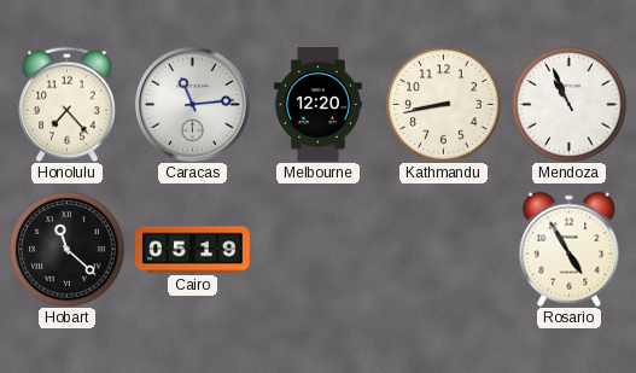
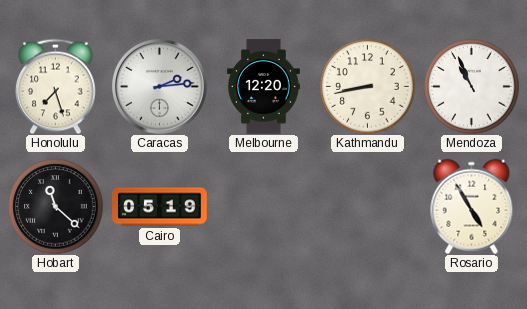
Honolulu: 7:23 -> 7:27
Caracas: 11:14 -> 2:14
